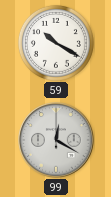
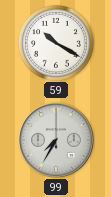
99: 12:20 -> 7:35
